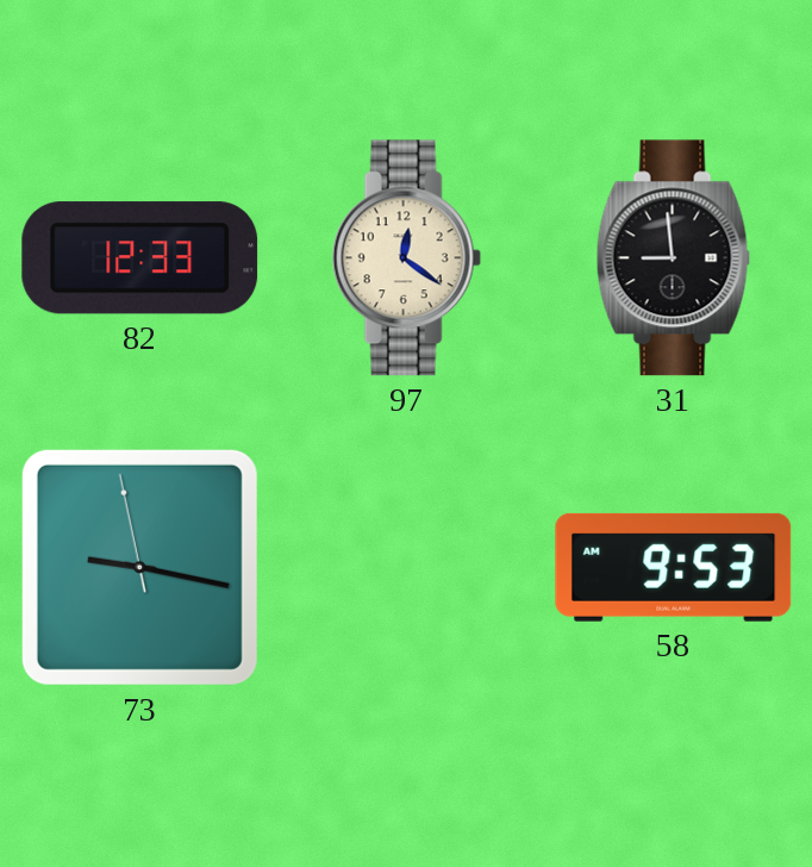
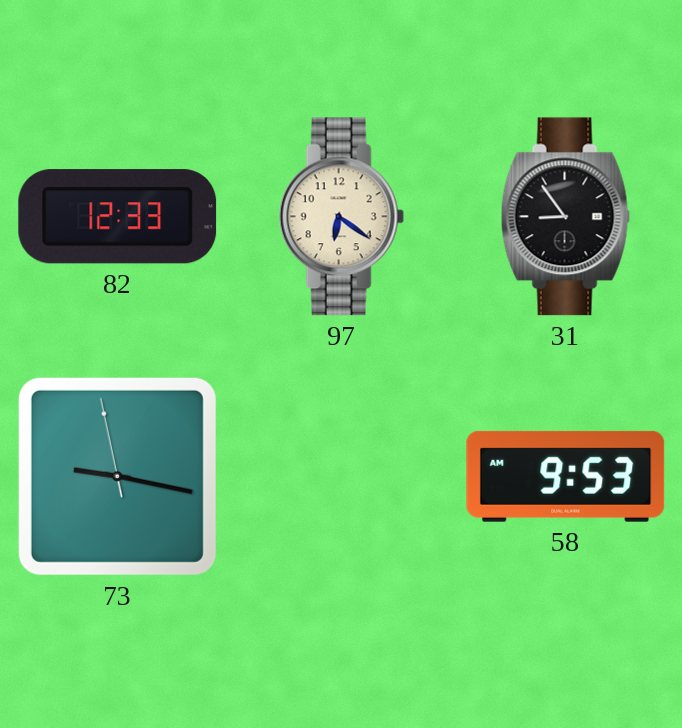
97: 12:21 -> 6:21
31: 8:59 -> 8:54
